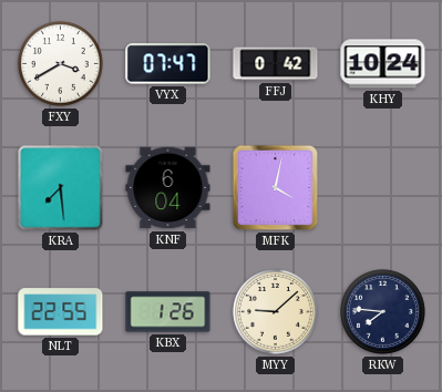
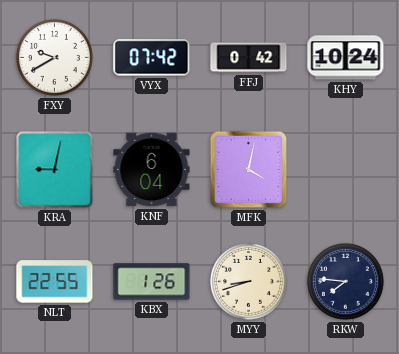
FXY: 3:40 -> 9:40
VYX: 07:47 -> 07:42
KRA: 7:29 -> 9:02
MYY: 9:08 -> 8:42
